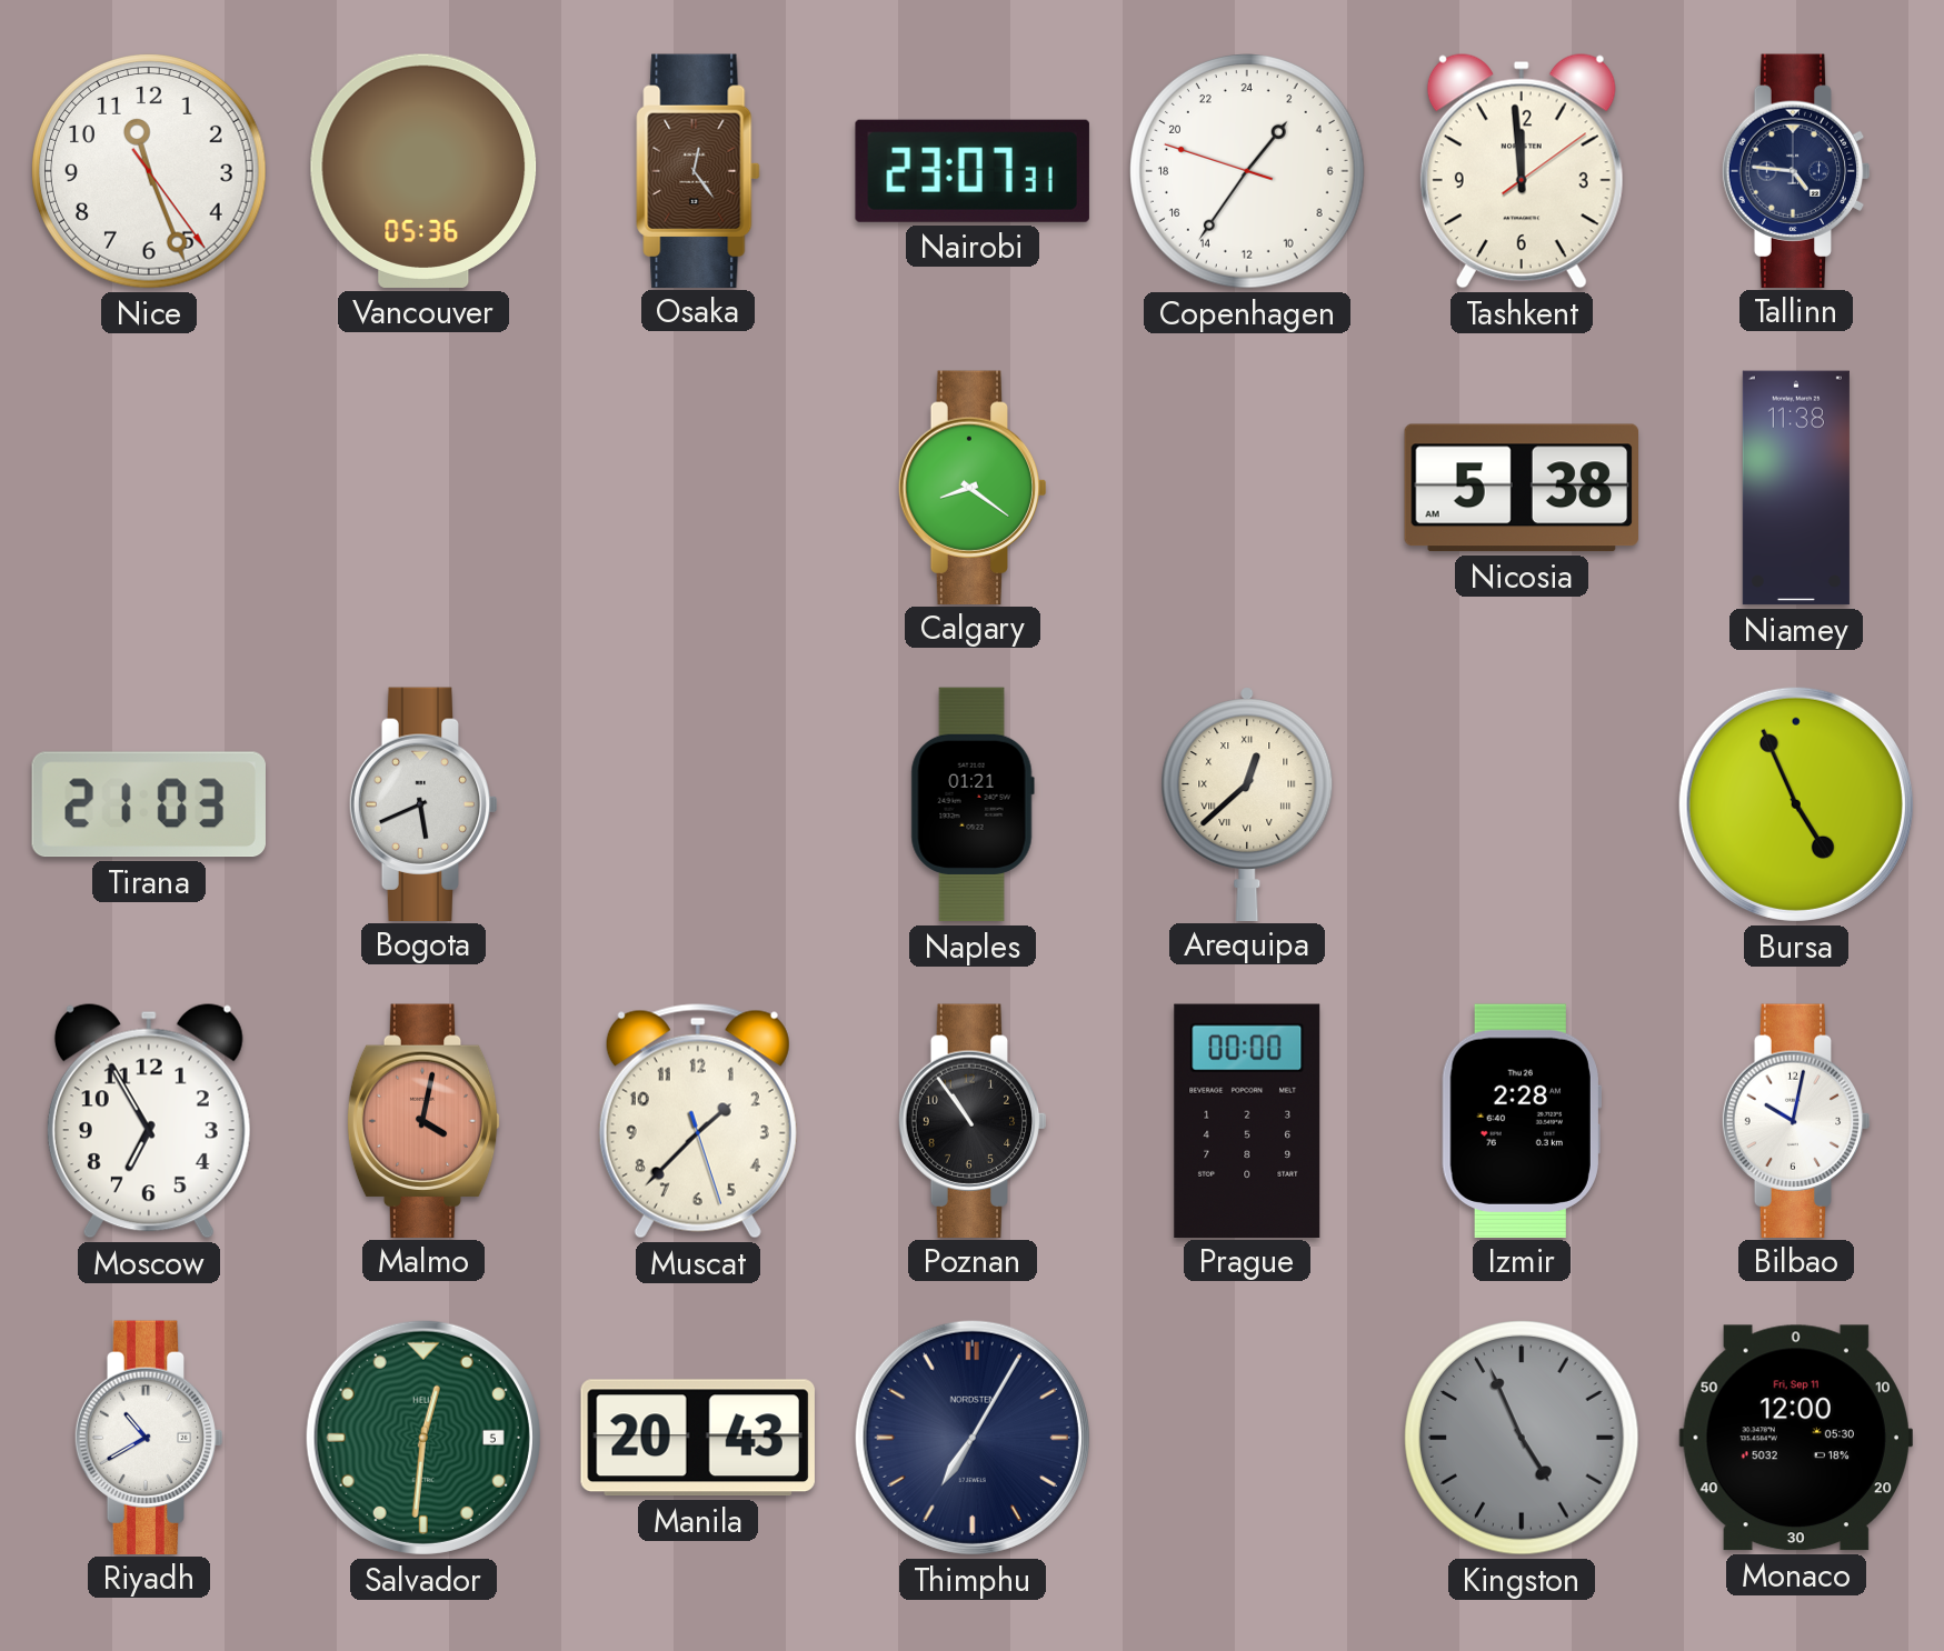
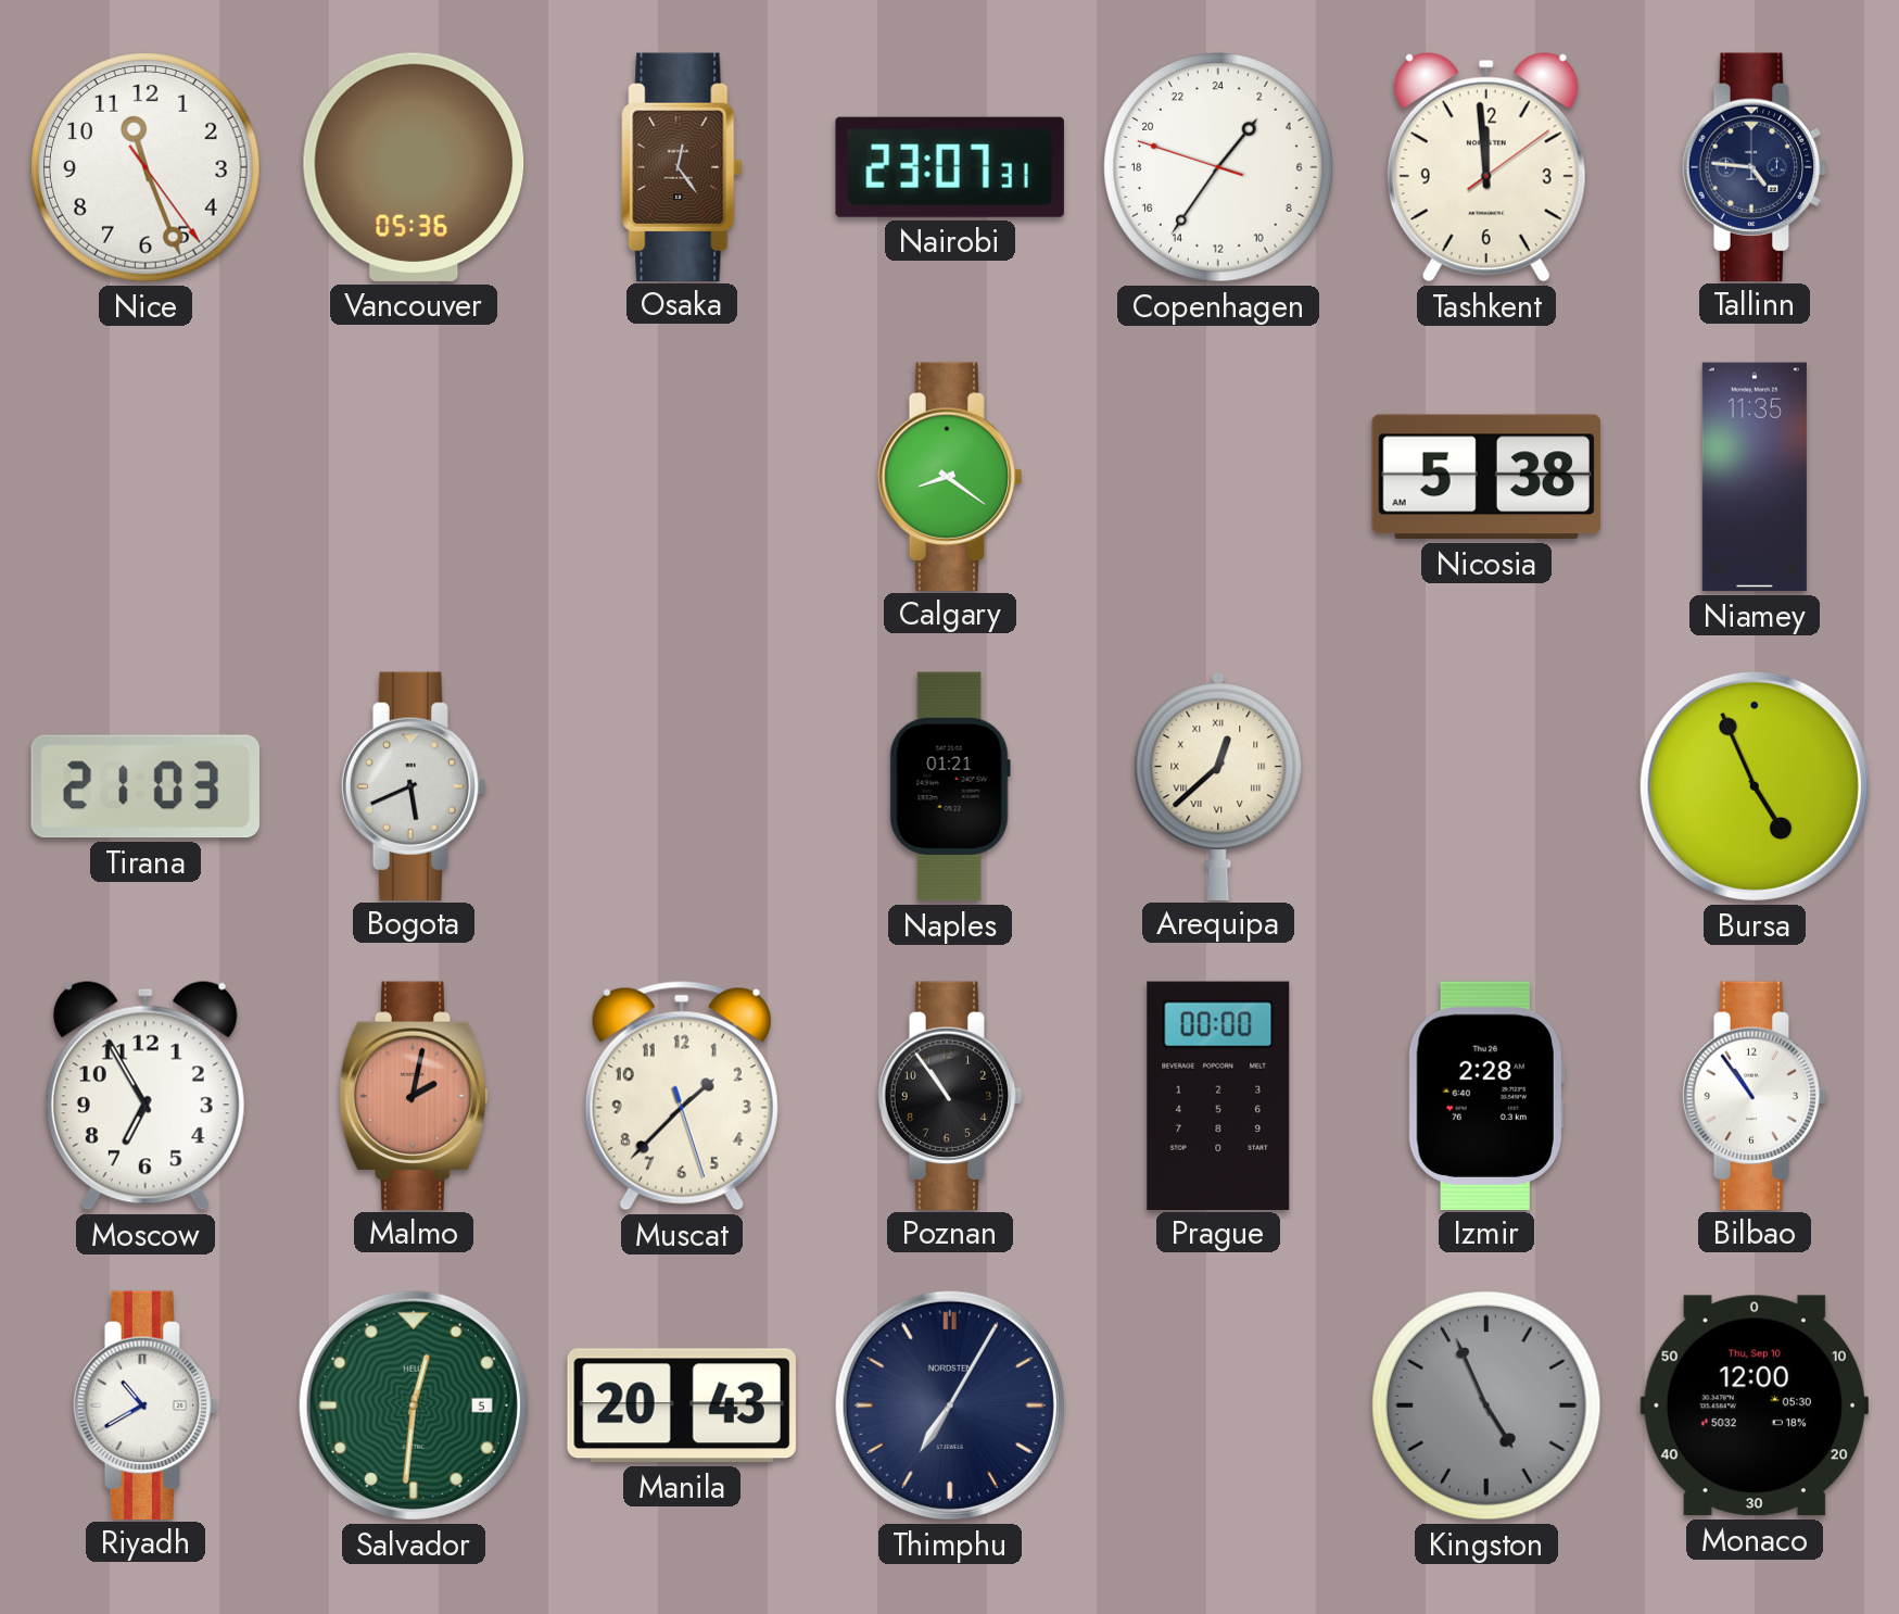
Niamey: 11:38 -> 11:35
Malmo: 4:02 -> 2:02
Bilbao: 10:02 -> 10:54
Monaco date: Fri, Sep 11 -> Thu, Sep 10
